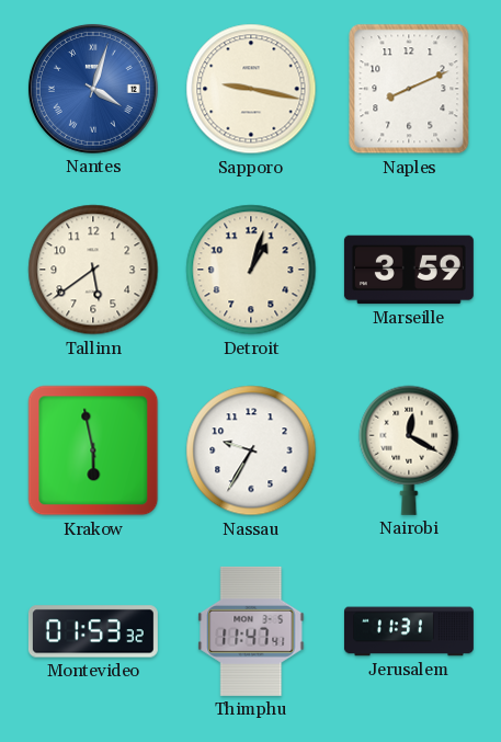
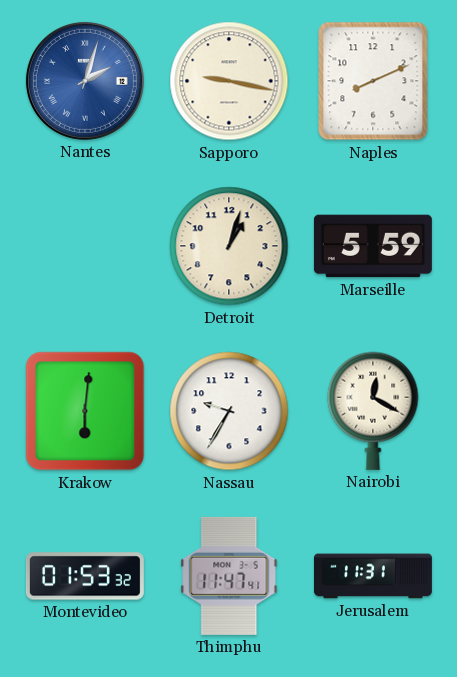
Nantes: 4:03 -> 2:03
Tallinn: 5:39 -> none
Marseille: 3:59 -> 5:59
Krakow: 5:58 -> 6:01
